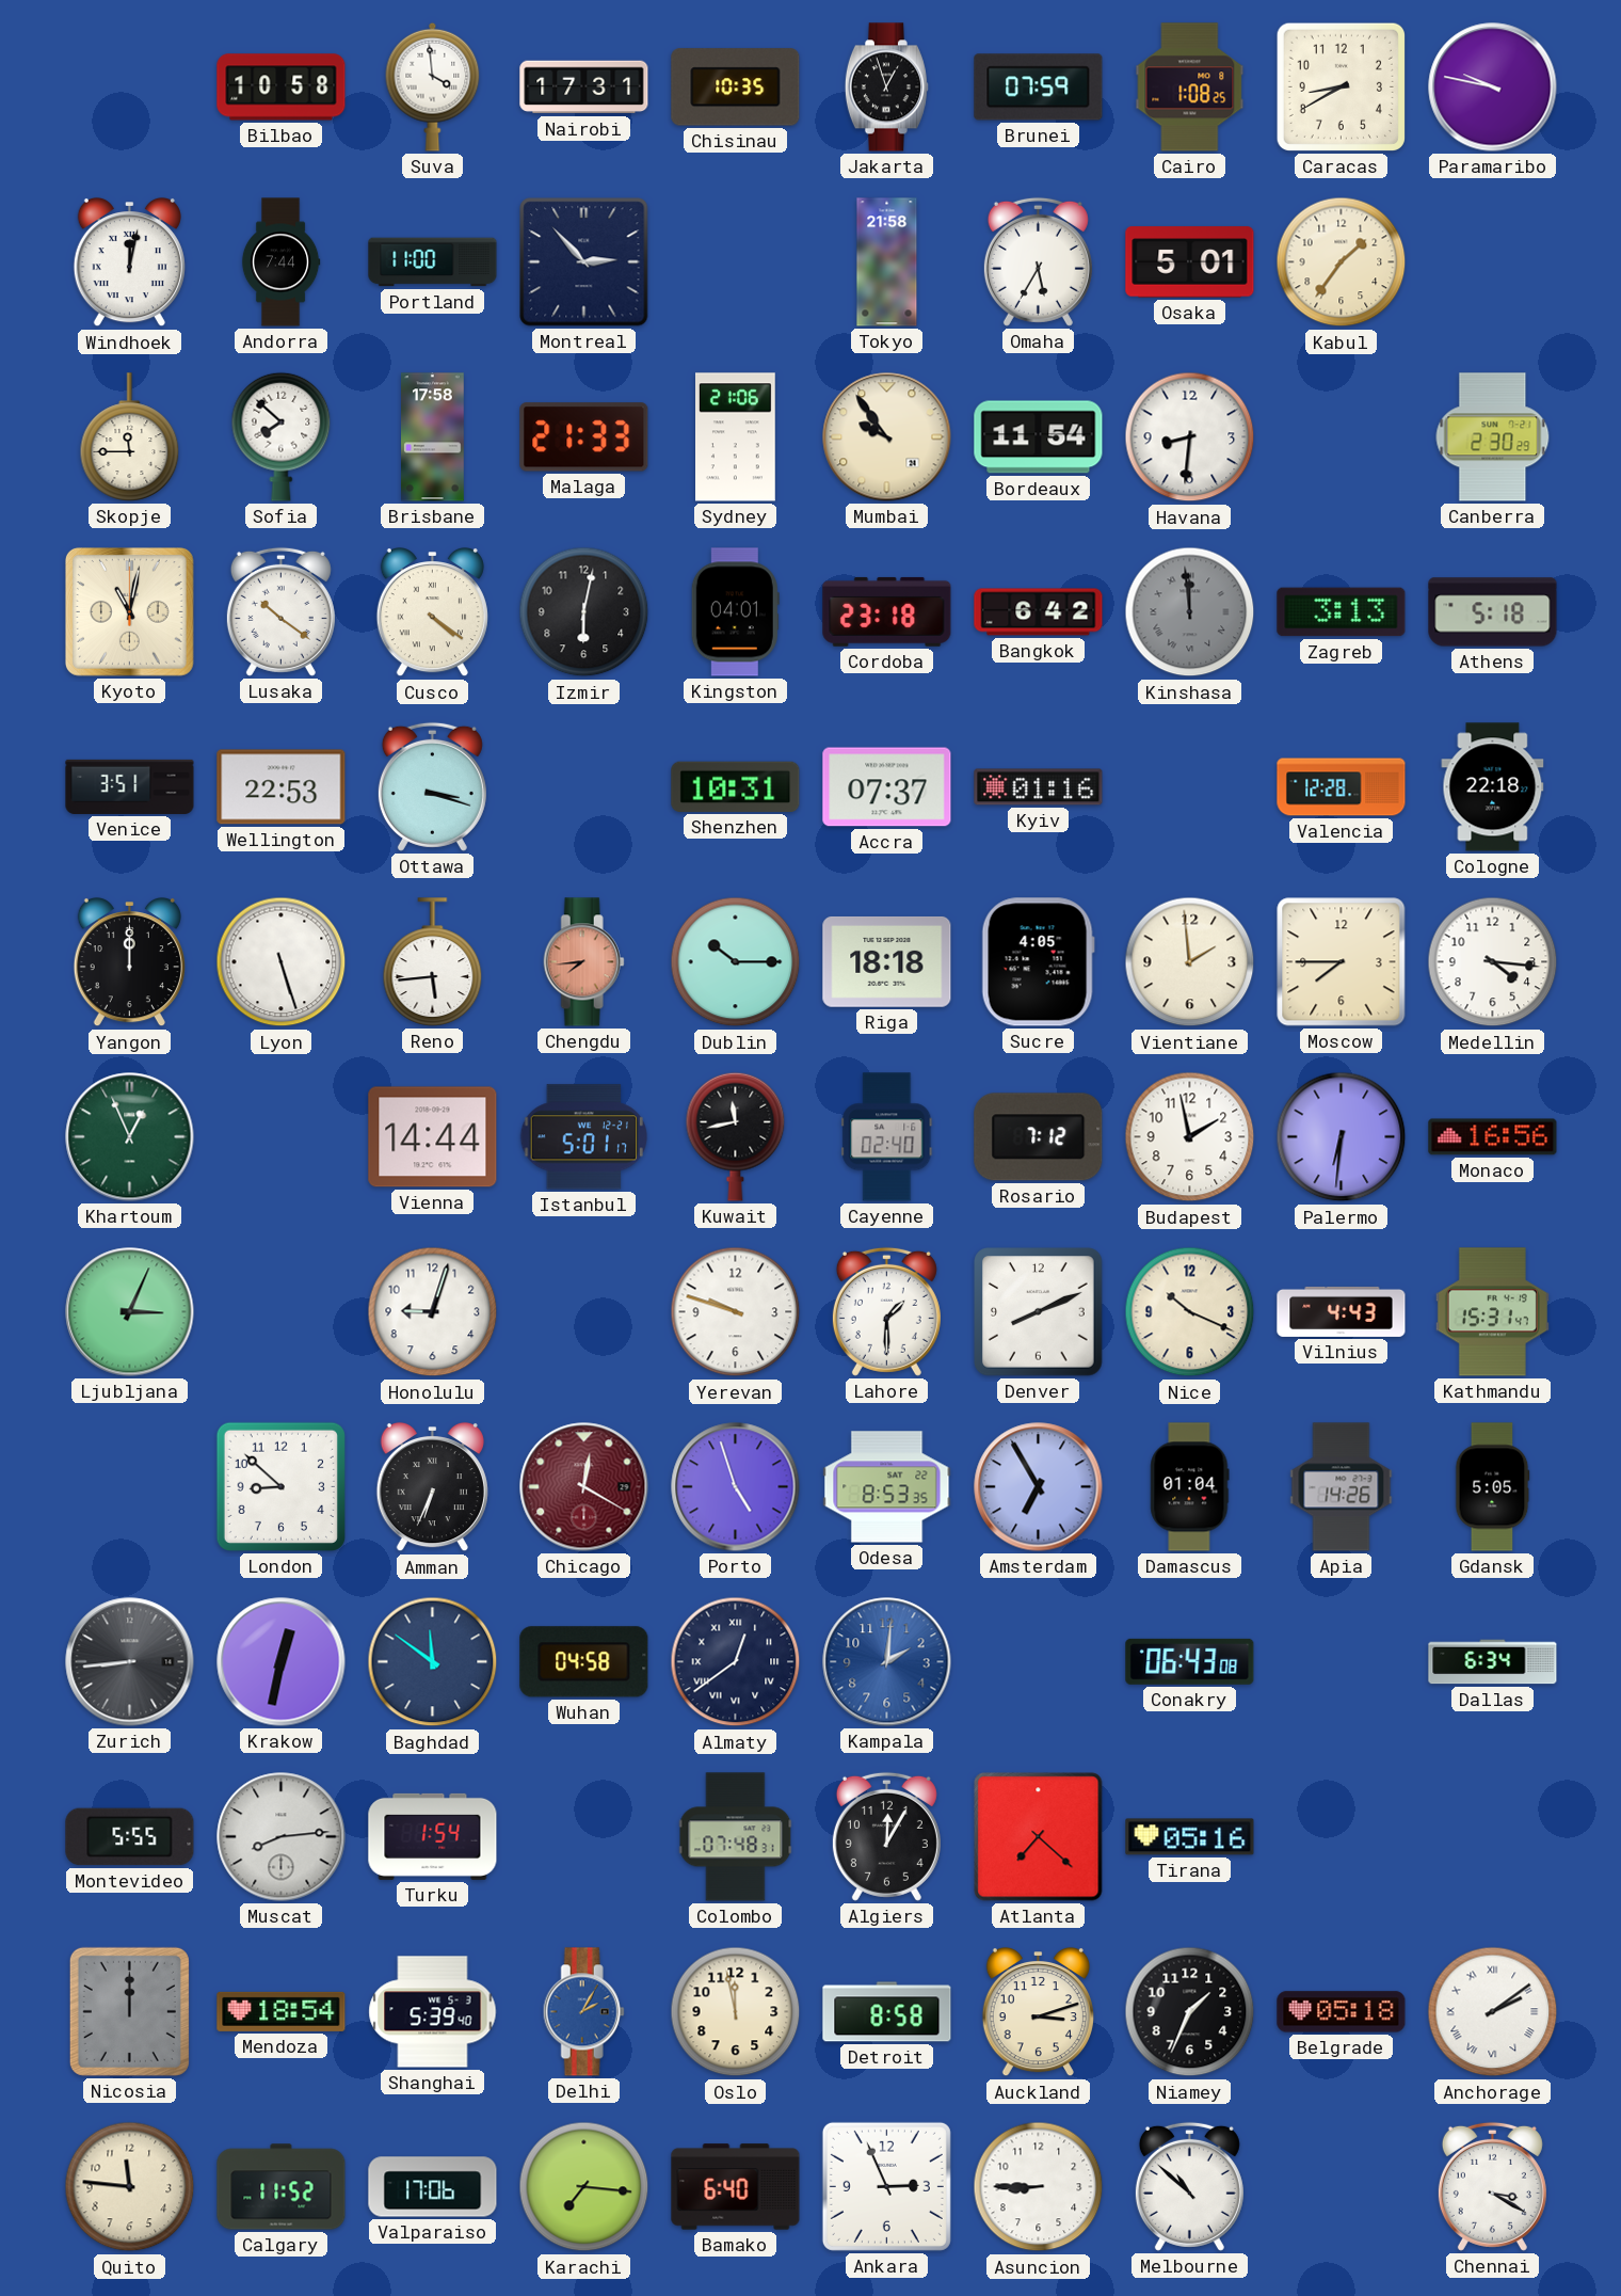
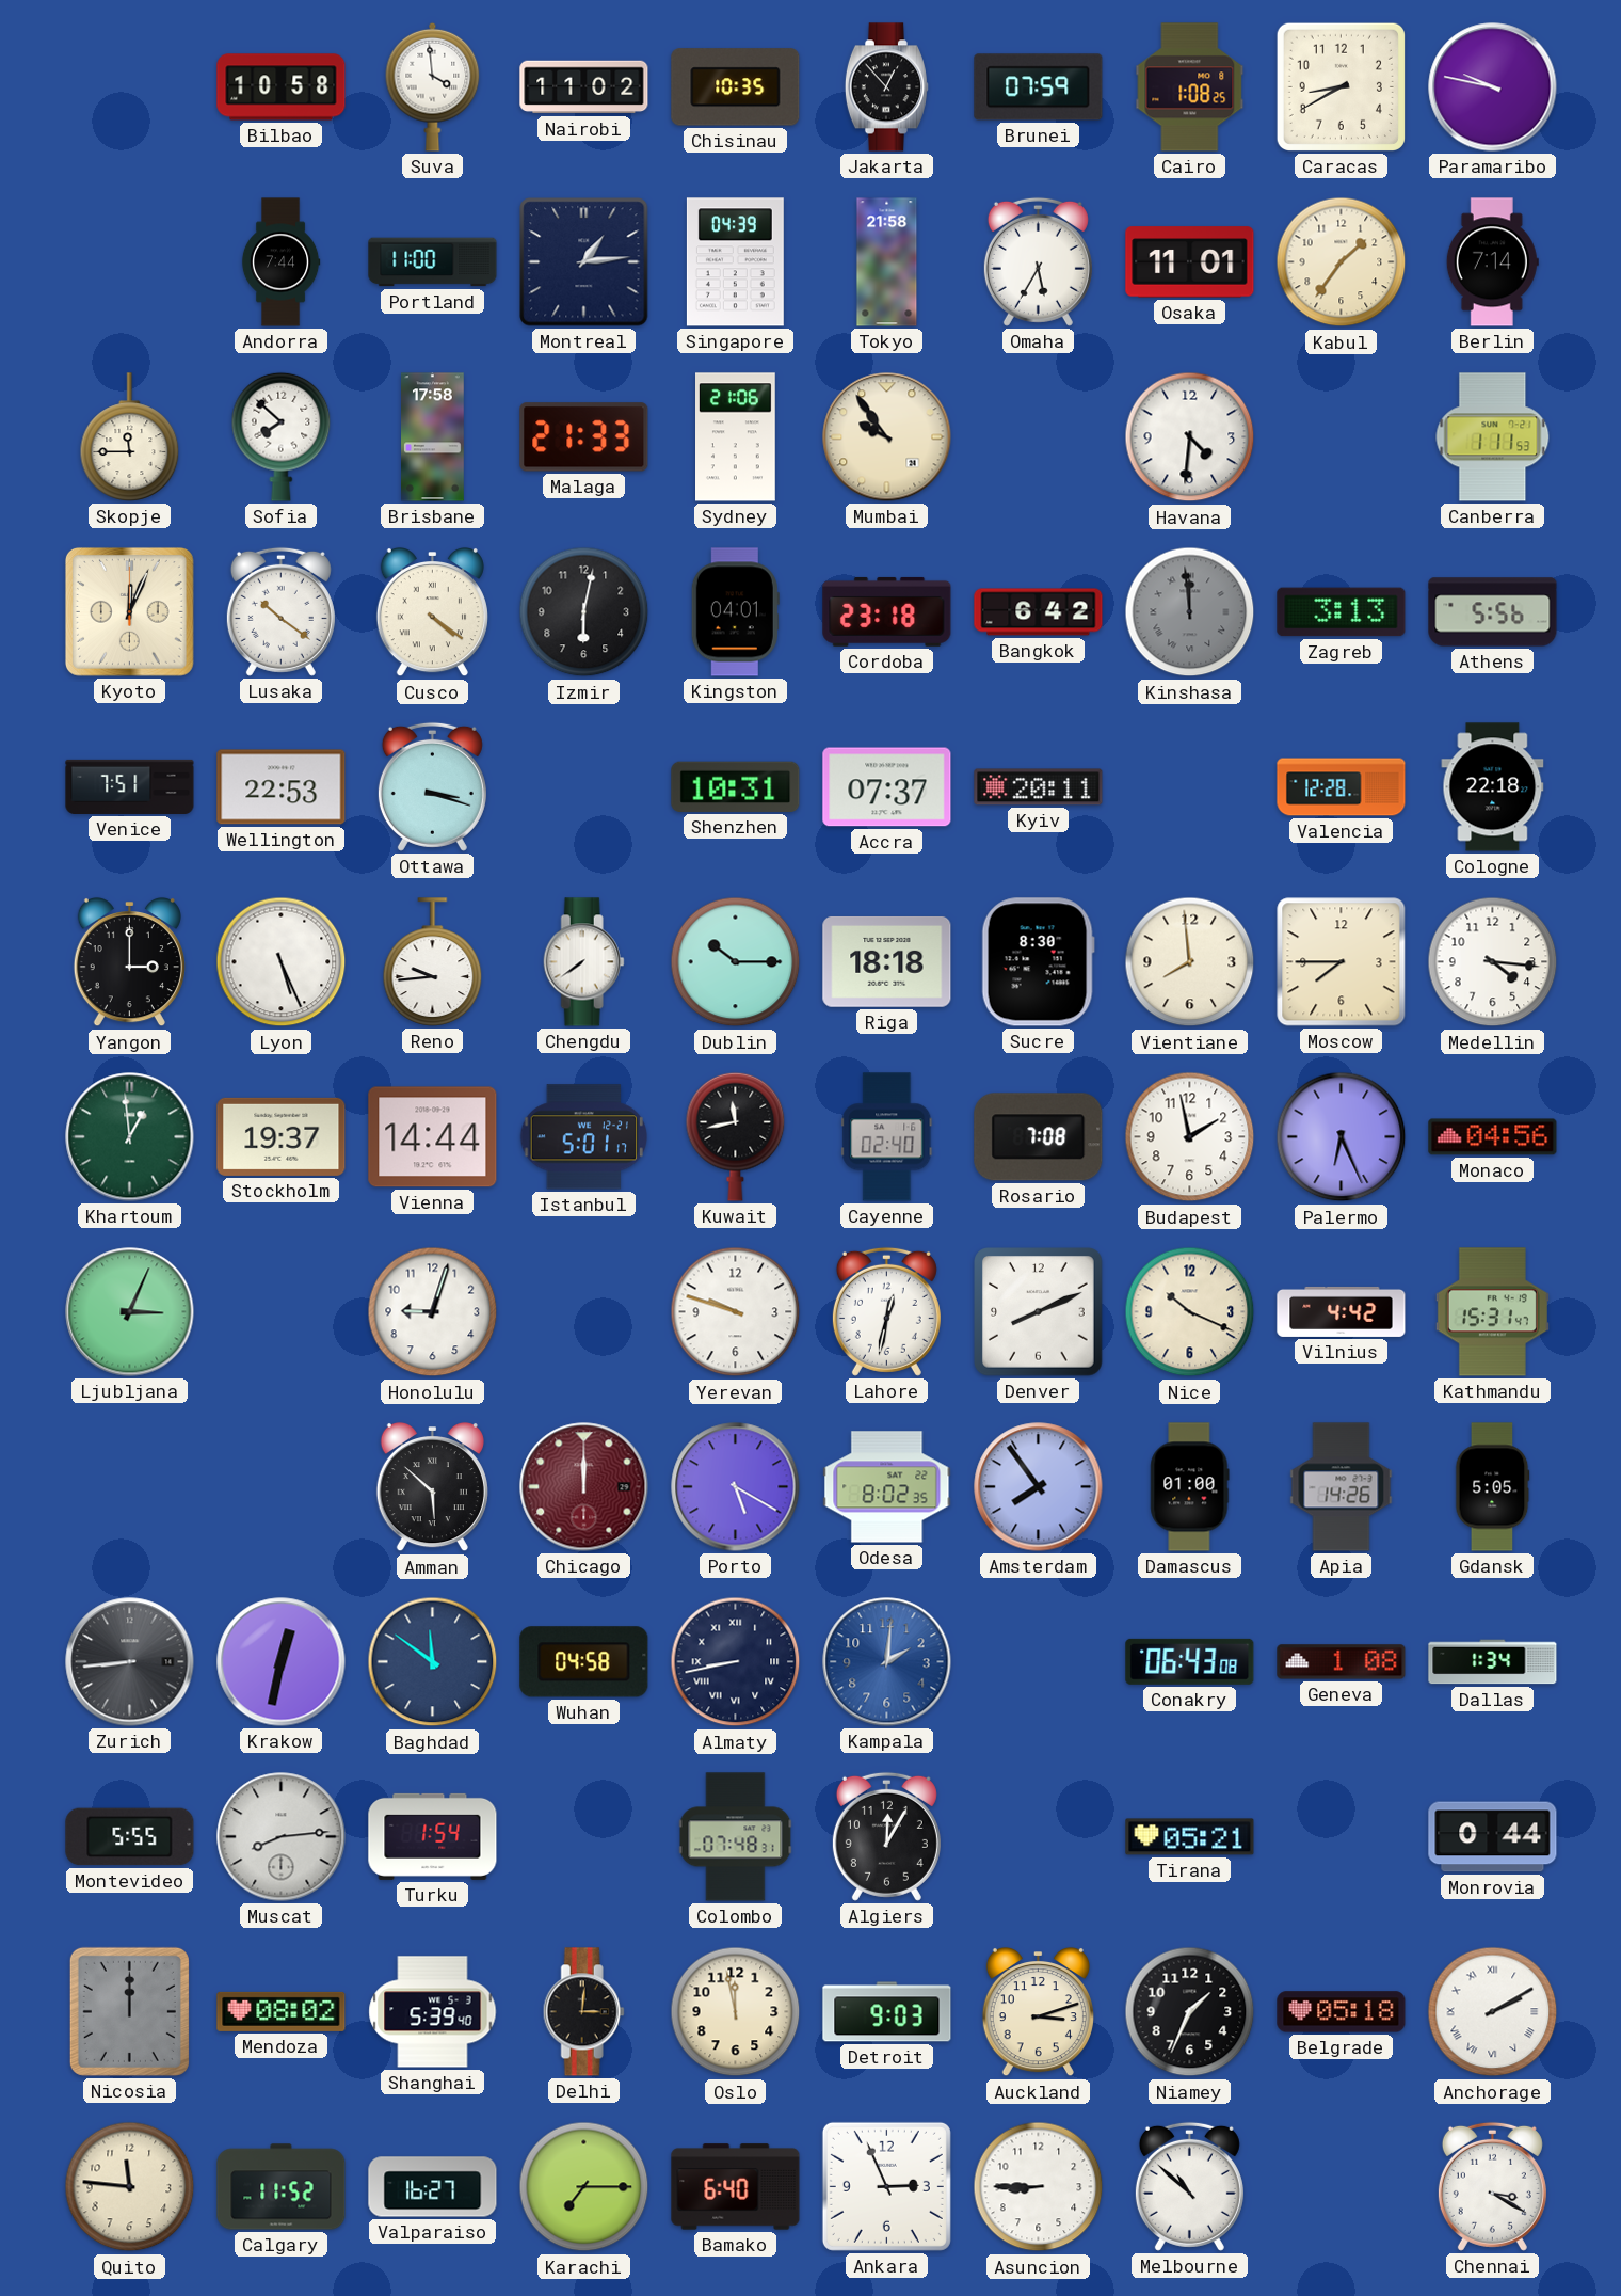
Nairobi: 17:31 -> 11:02
Jakarta: 12:57 -> 12:53
Windhoek: 12:02 -> none
Montreal: 2:53 -> 1:14
Singapore: none -> 04:39
Osaka: 5:01 -> 11:01
Berlin: none -> 7:14
Bordeaux: 11:54 -> none
Havana: 8:31 -> 4:31
Canberra: 2:30 -> 1:11
Kyoto: 11:02 -> 12:04
Athens: 5:18 -> 5:56
Venice: 3:51 -> 7:51
Kyiv: 01:16 -> 20:11
Yangon: 12:00 -> 3:00
Lyon: 5:27 -> 5:26
Reno: 5:44 -> 9:44
Chengdu: 7:44 -> 7:39
Chengdu dial: salmon -> white
Sucre: 4:05 -> 8:30
Vientiane: 1:59 -> 7:59
Khartoum: 12:56 -> 12:59
Stockholm: none -> 19:37
Rosario: 7:12 -> 7:08
Palermo: 6:31 -> 6:26
Monaco: 16:56 -> 04:56
Lahore: 1:30 -> 12:32
Vilnius: 4:43 -> 4:42
London: 8:52 -> none
Amman: 6:34 -> 5:52
Chicago: 12:20 -> 12:00
Porto: 4:57 -> 5:20
Odesa: 8:53 -> 8:02
Amsterdam: 6:55 -> 7:54
Damascus: 01:04 -> 01:00
Almaty: 12:39 -> 8:43
Geneva: none -> 1:08
Dallas: 6:34 -> 1:34
Atlanta: 7:22 -> none
Tirana: 05:16 -> 05:21
Monrovia: none -> 0:44
Mendoza: 18:54 -> 08:02
Delhi: 2:05 -> 3:01
Delhi dial: blue -> black
Detroit: 8:58 -> 9:03
Anchorage: 2:09 -> 2:10
Valparaiso: 17:06 -> 16:27
Karachi: 7:16 -> 7:15
